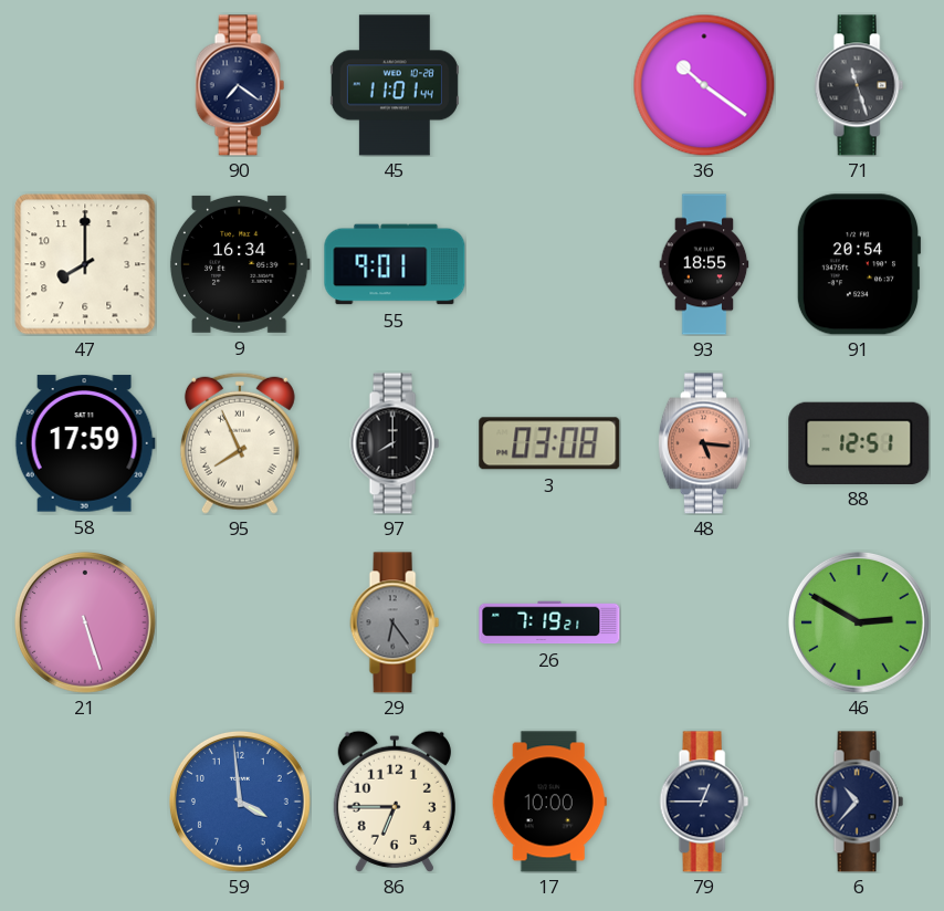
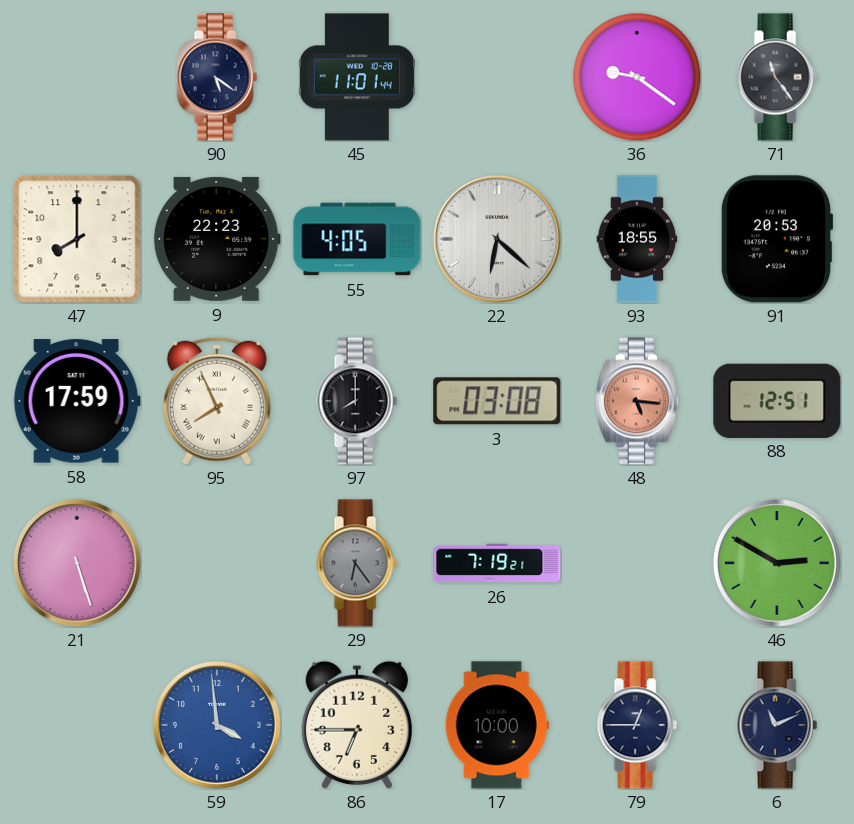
90: 7:21 -> 5:21
36: 10:21 -> 9:21
71: 11:27 -> 11:24
9: 16:34 -> 22:23
55: 9:01 -> 4:05
22: none -> 6:22
91: 20:54 -> 20:53
6: 10:37 -> 11:11
